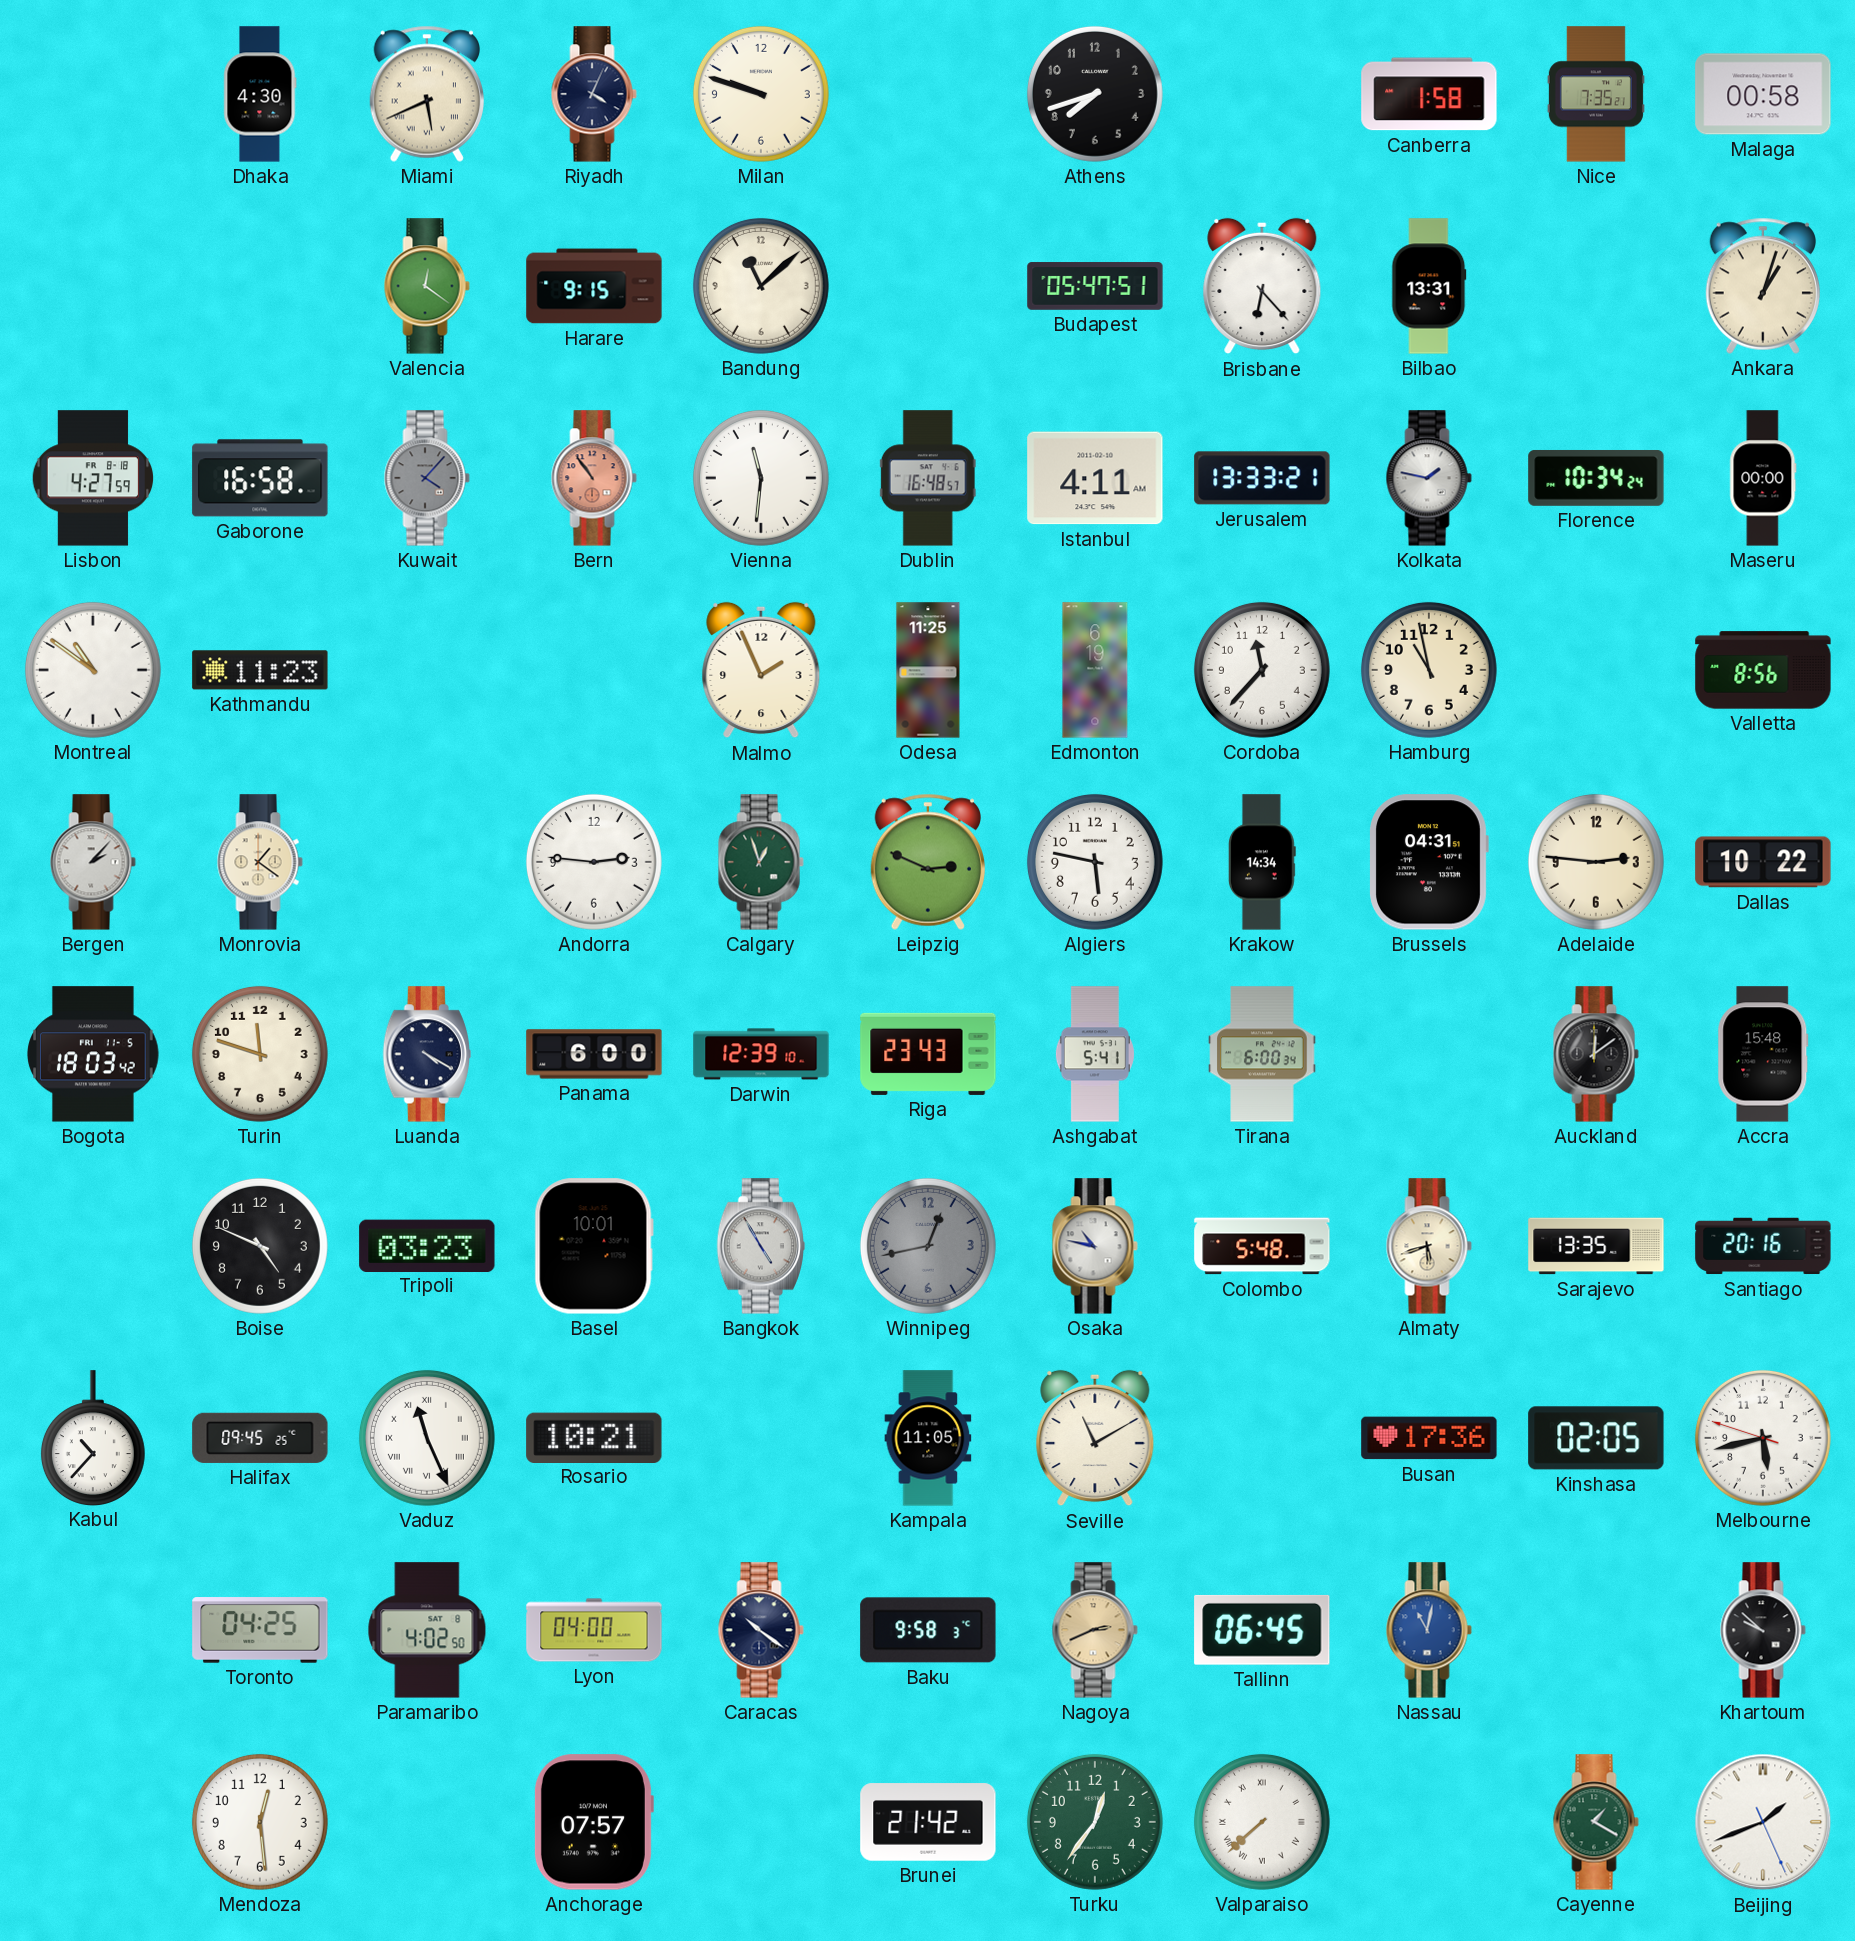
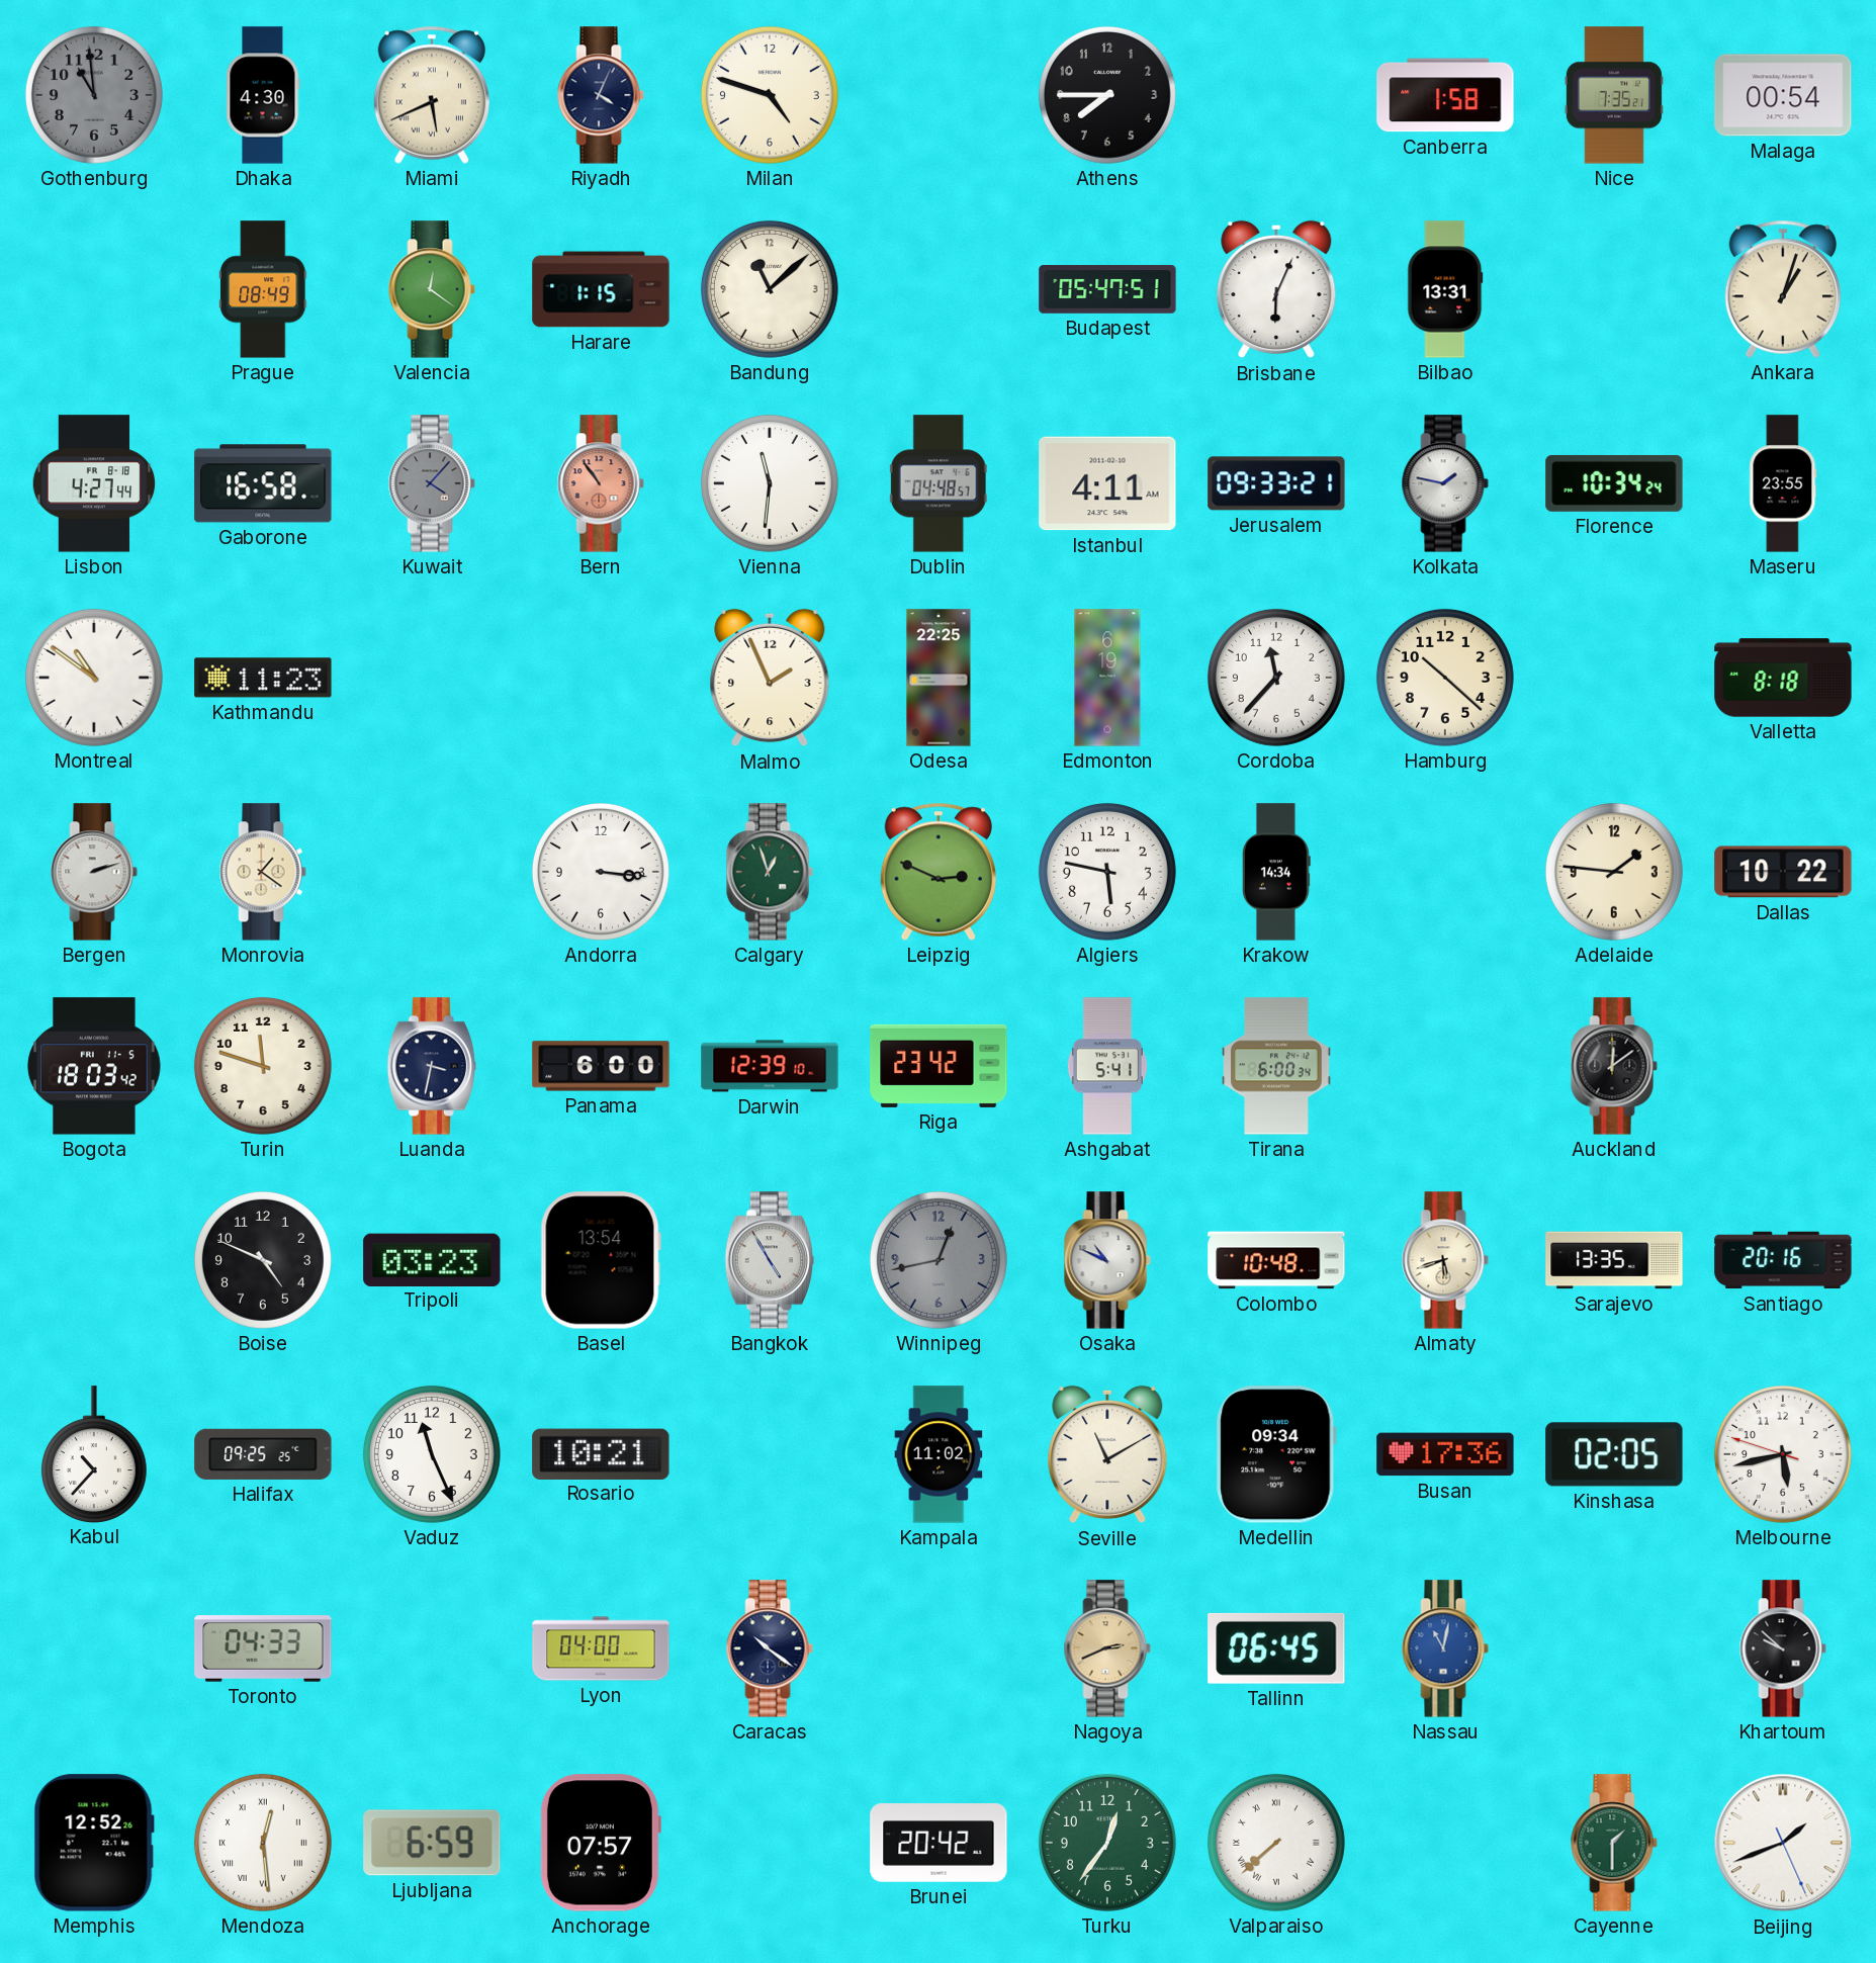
Gothenburg: none -> 10:59
Milan: 9:48 -> 4:48
Athens: 7:42 -> 7:45
Malaga: 00:58 -> 00:54
Prague: none -> 08:49
Harare: 9:15 -> 1:15
Brisbane: 6:23 -> 6:04
Lisbon: 4:27:59 -> 4:27:44
Dublin: 16:48 -> 04:48
Jerusalem: 13:33 -> 09:33
Maseru: 00:00 -> 23:55
Odesa: 11:25 -> 22:25
Hamburg: 10:58 -> 10:22
Valletta: 8:56 -> 8:18
Bergen: 2:07 -> 2:12
Andorra: 2:46 -> 3:16
Brussels: 04:31 -> none
Adelaide: 2:46 -> 1:46
Luanda: 4:20 -> 3:32
Riga: 23:43 -> 23:42
Accra: 15:48 -> none
Basel: 10:01 -> 13:54
Osaka: 10:47 -> 10:49
Colombo: 5:48 -> 10:48
Halifax: 09:45 -> 09:25
Vaduz numerals: Roman -> Arabic
Kampala: 11:05 -> 11:02
Medellin: none -> 09:34
Toronto: 04:25 -> 04:33
Paramaribo: 4:02 -> none
Baku: 9:58 -> none
Memphis: none -> 12:52
Mendoza numerals: Arabic -> Roman
Ljubljana: none -> 6:59
Brunei: 21:42 -> 20:42
Cayenne: 1:20 -> 1:30
